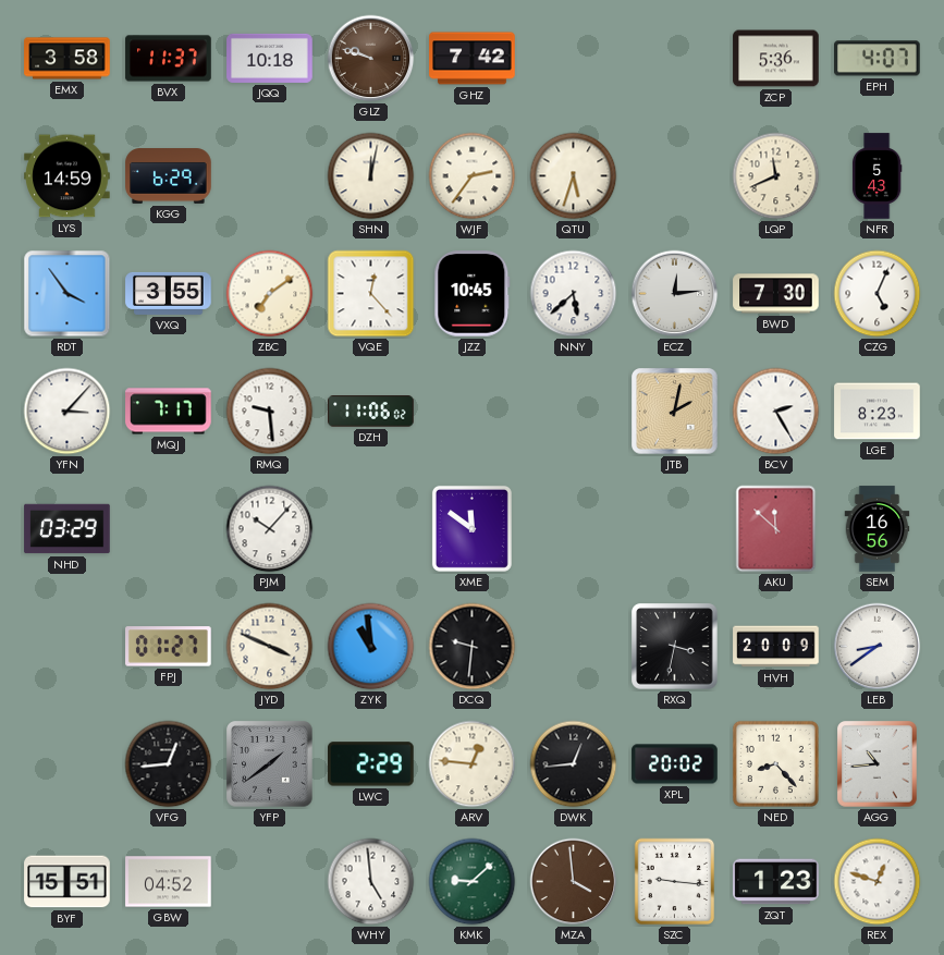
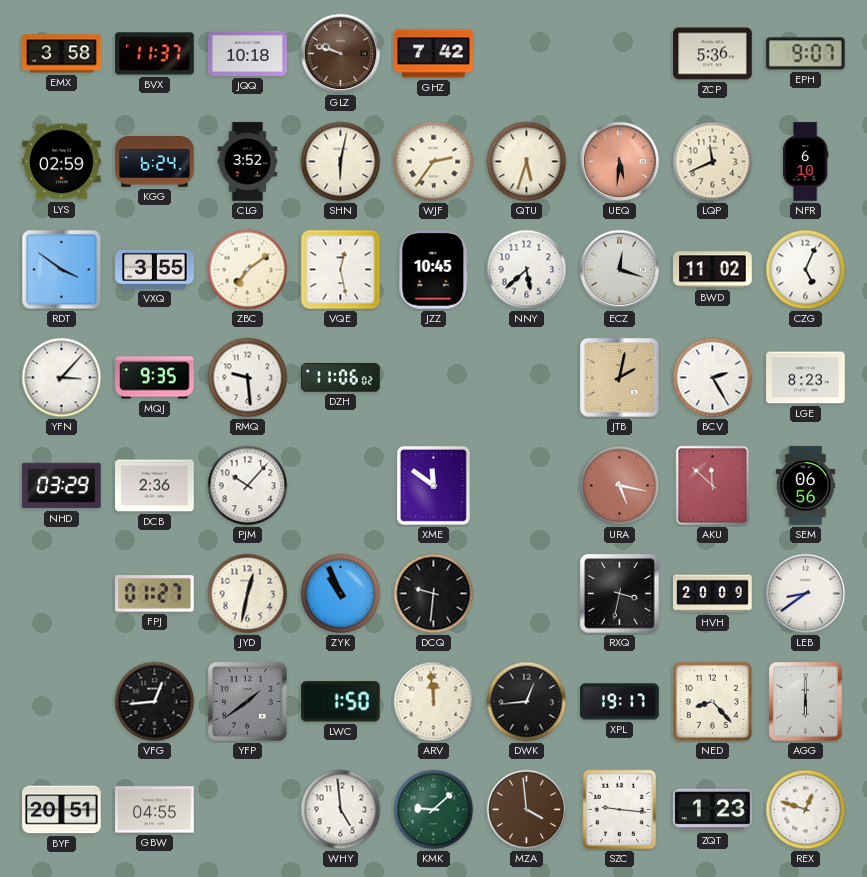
EPH: 4:07 -> 9:07
LYS: 14:59 -> 02:59
KGG: 6:29 -> 6:24
CLG: none -> 3:52
SHN: 12:02 -> 6:02
UEQ: none -> 5:31
NFR: 5:43 -> 6:10
RDT: 3:54 -> 3:51
VQE: 12:23 -> 12:28
ECZ: 12:14 -> 12:18
BWD: 7:30 -> 11:02
MQJ: 7:17 -> 9:35
DCB: none -> 2:36
URA: none -> 5:17
SEM: 16:56 -> 06:56
JYD: 3:49 -> 12:32
ZYK: 10:59 -> 10:56
LWC: 2:29 -> 1:50
ARV: 12:46 -> 11:59
XPL: 20:02 -> 19:17
AGG: 10:44 -> 6:00
BYF: 15:51 -> 20:51
GBW: 04:52 -> 04:55
